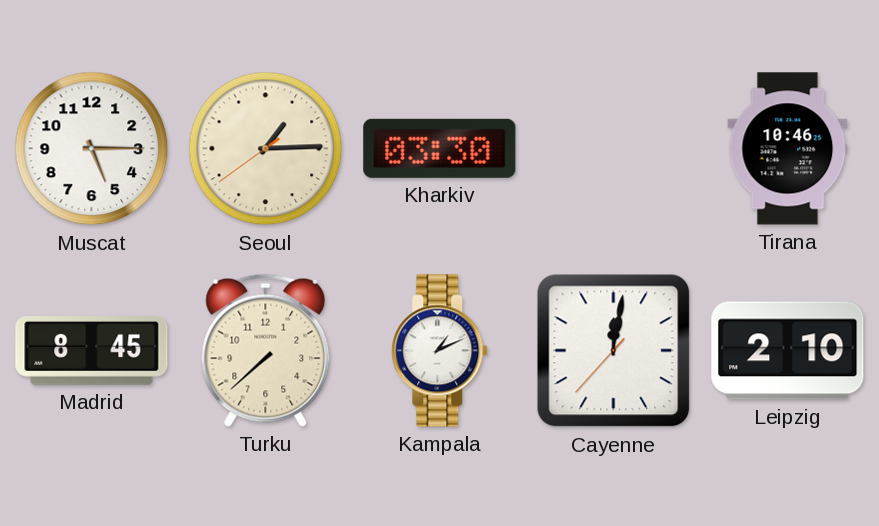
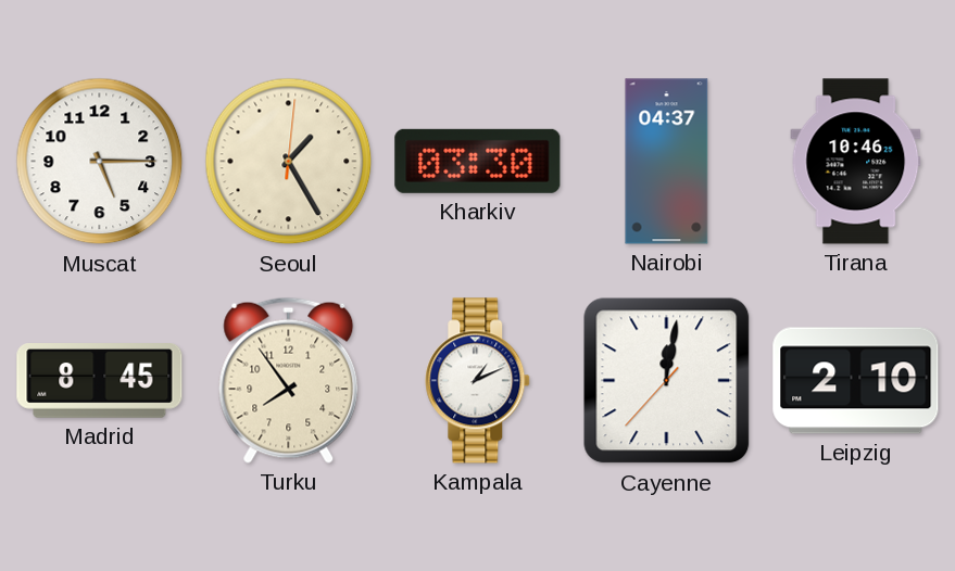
Seoul: 1:14 -> 1:25
Nairobi: none -> 04:37
Turku: 7:38 -> 7:54
